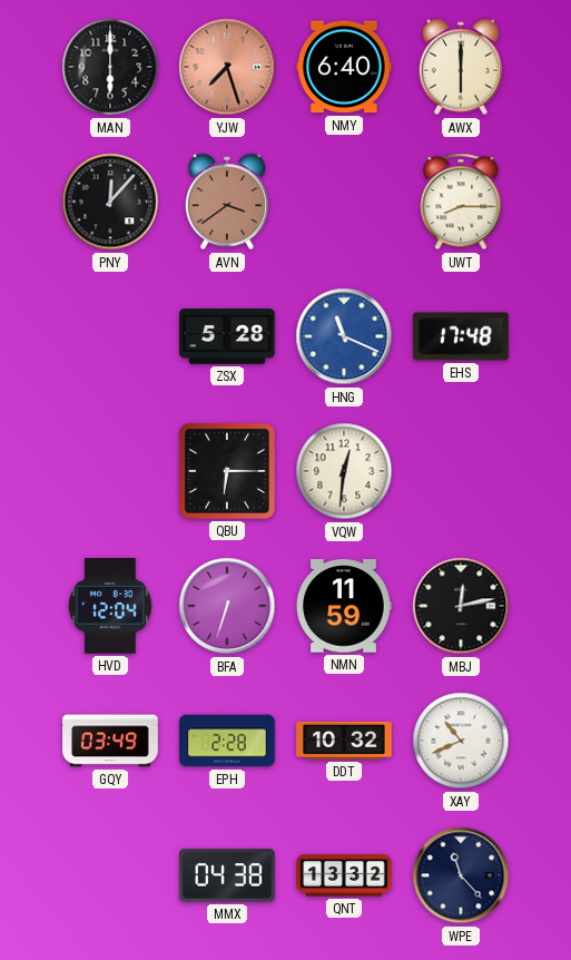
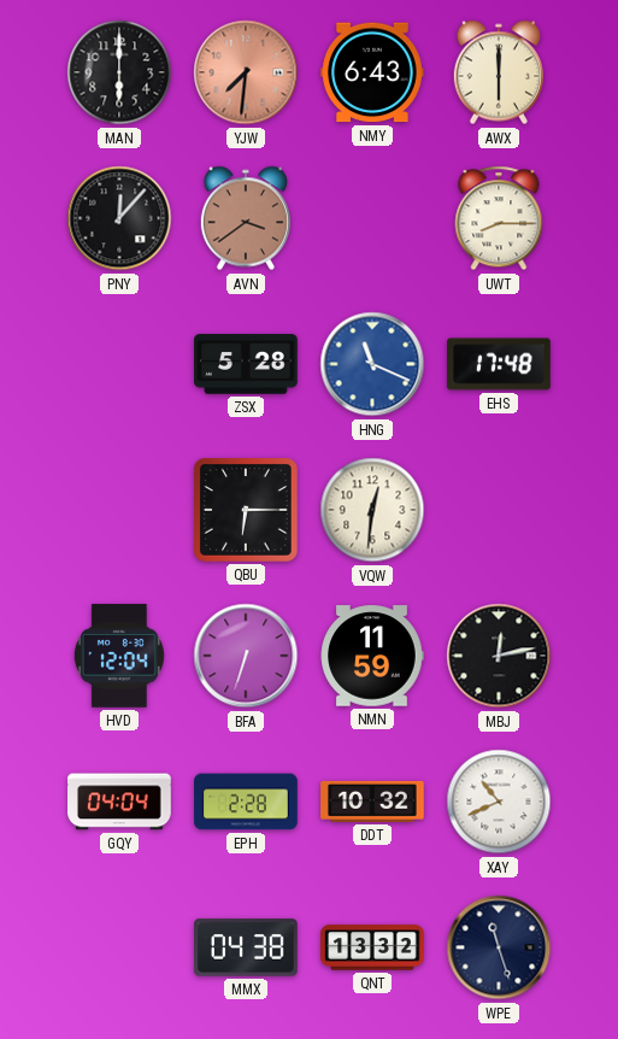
YJW: 7:27 -> 7:31
NMY: 6:40 -> 6:43
GQY: 03:49 -> 04:04
WPE: 11:23 -> 11:27
